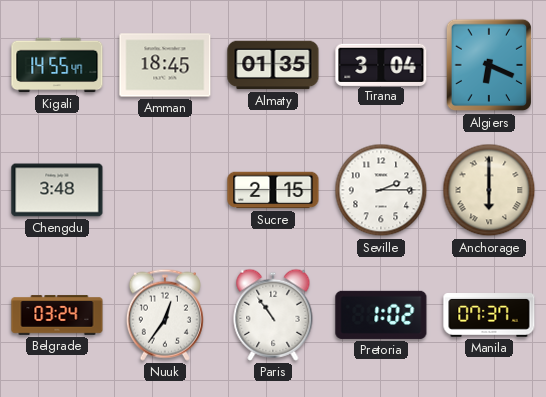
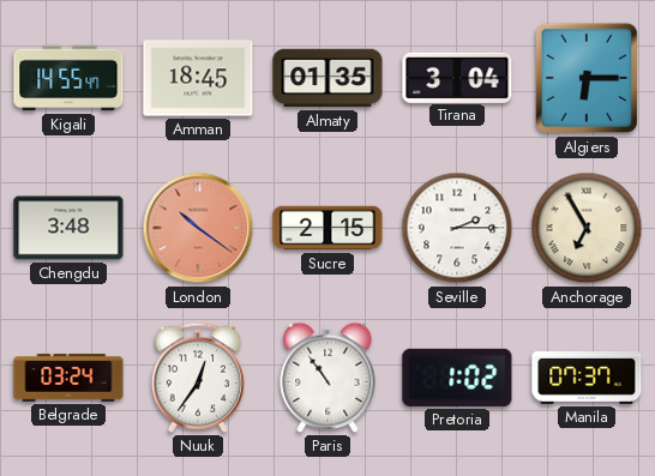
Algiers: 6:19 -> 6:15
London: none -> 10:21
Anchorage: 6:00 -> 6:55
